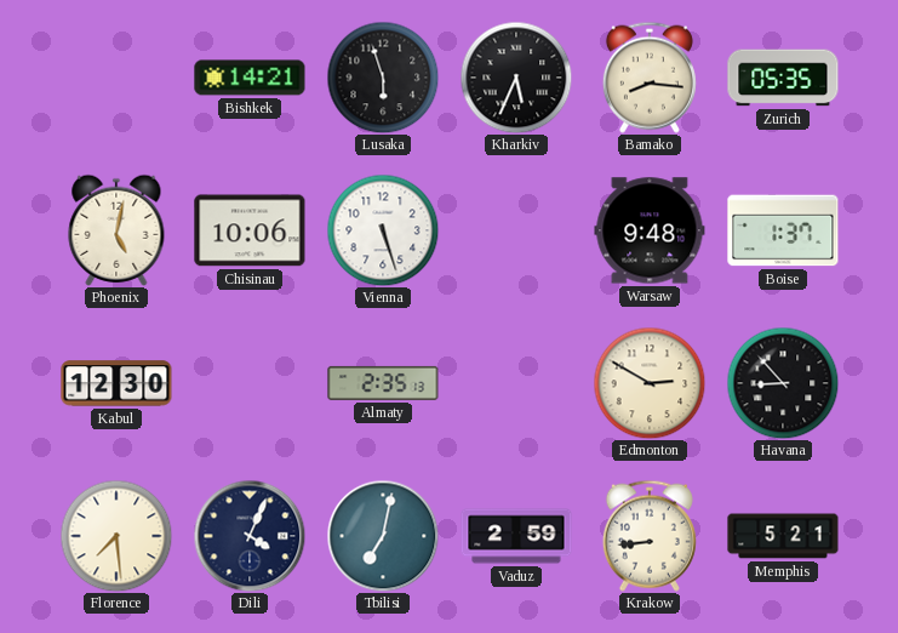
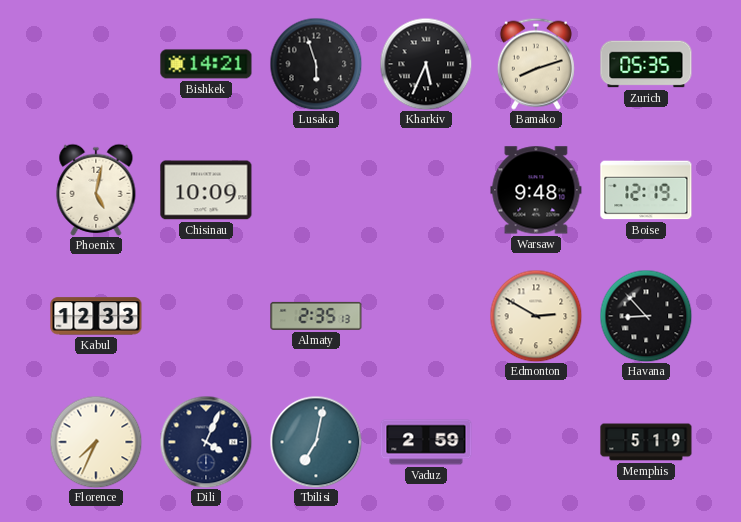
Bamako: 8:16 -> 8:12
Chisinau: 10:06 -> 10:09
Vienna: 5:27 -> none
Boise: 1:37 -> 12:19
Kabul: 12:30 -> 12:33
Florence: 7:29 -> 7:34
Krakow: 8:44 -> none
Memphis: 5:21 -> 5:19
